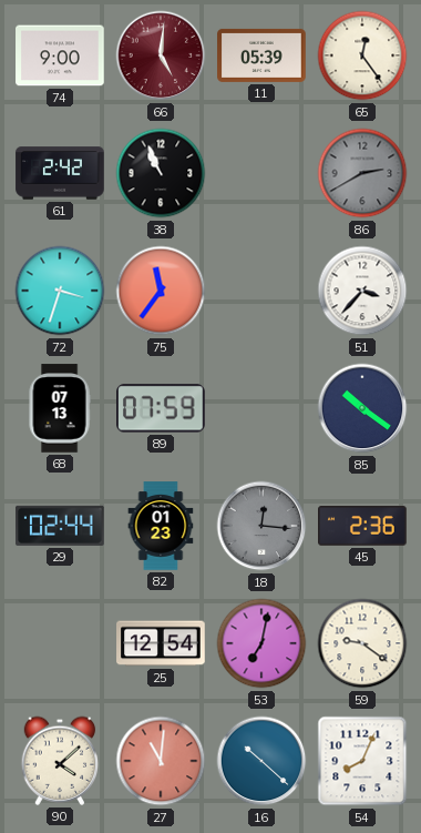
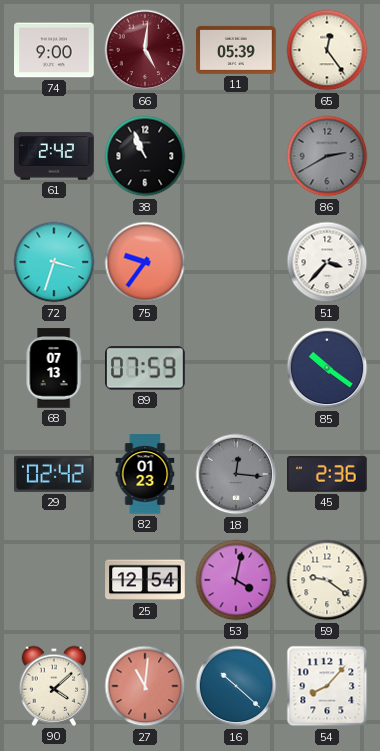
75: 11:36 -> 9:36
29: 02:44 -> 02:42
53: 7:02 -> 4:02
54: 8:04 -> 8:07
